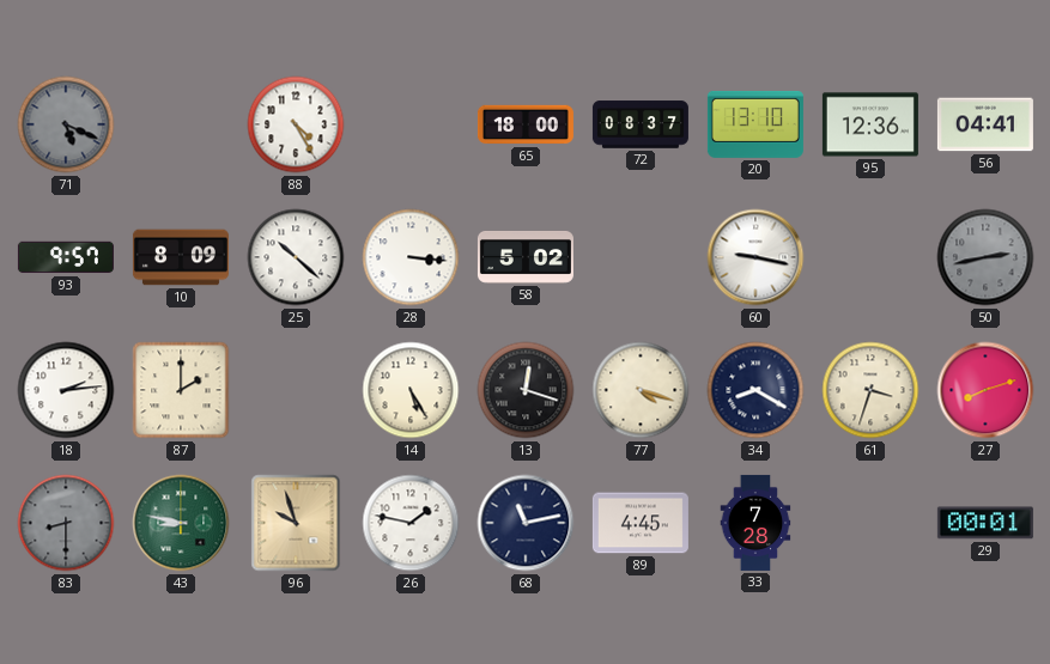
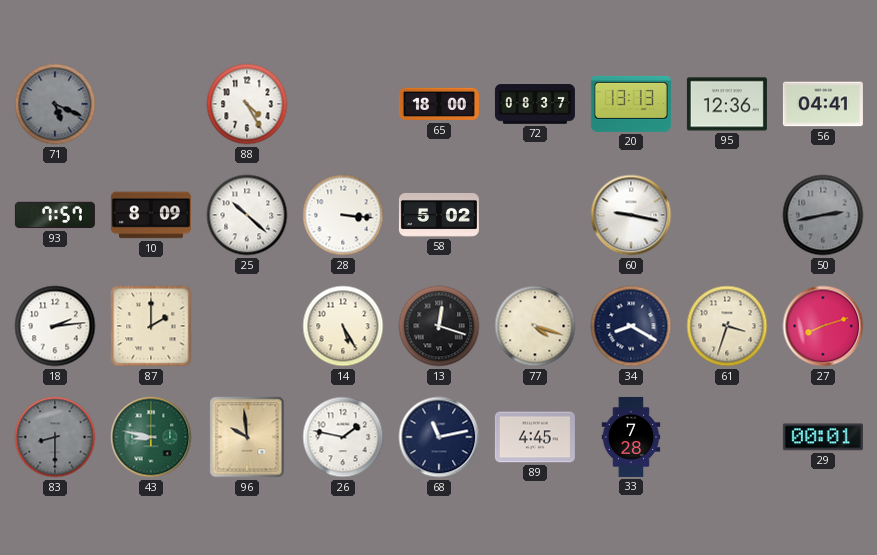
20: 13:10 -> 13:13
93: 9:57 -> 7:57
96: 9:57 -> 9:59
